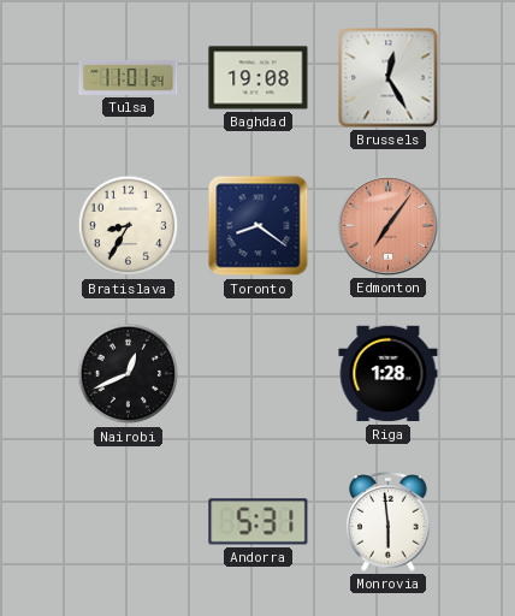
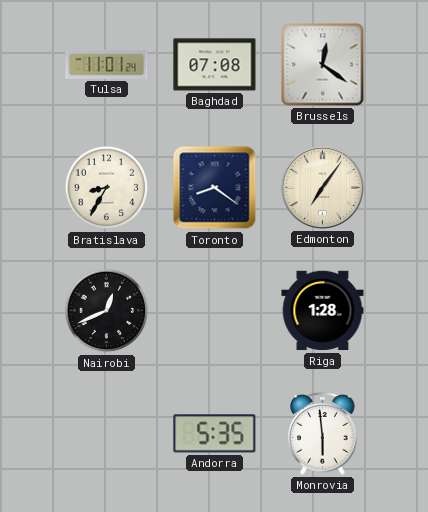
Baghdad: 19:08 -> 07:08
Brussels: 12:25 -> 12:21
Edmonton dial: salmon -> cream
Andorra: 5:31 -> 5:35
